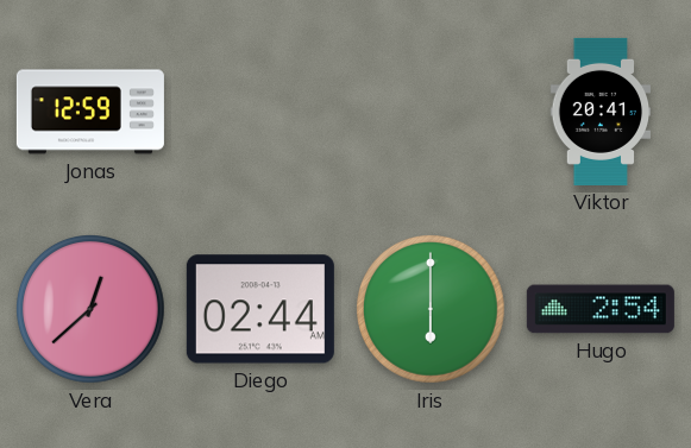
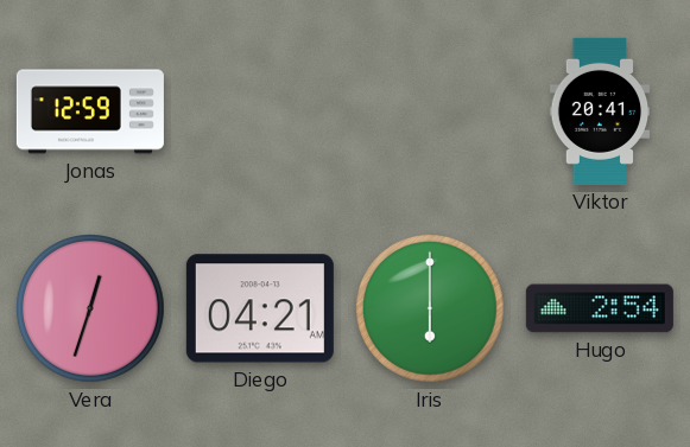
Vera: 12:38 -> 12:33
Diego: 02:44 -> 04:21
